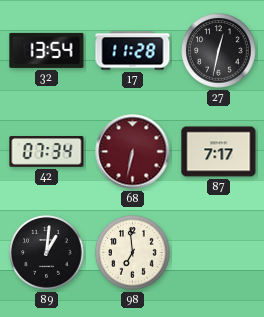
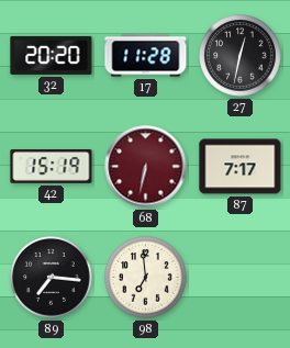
32: 13:54 -> 20:20
42: 07:34 -> 15:19
89: 1:01 -> 7:16
